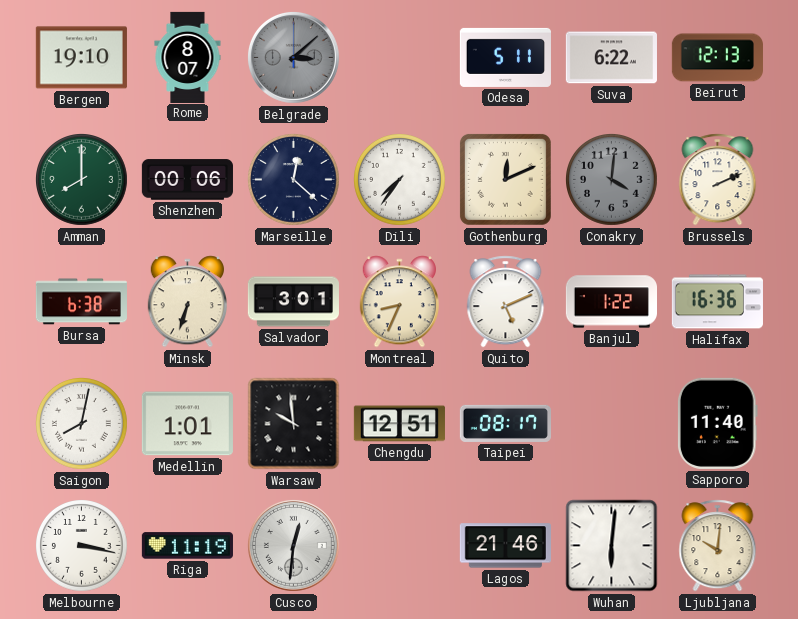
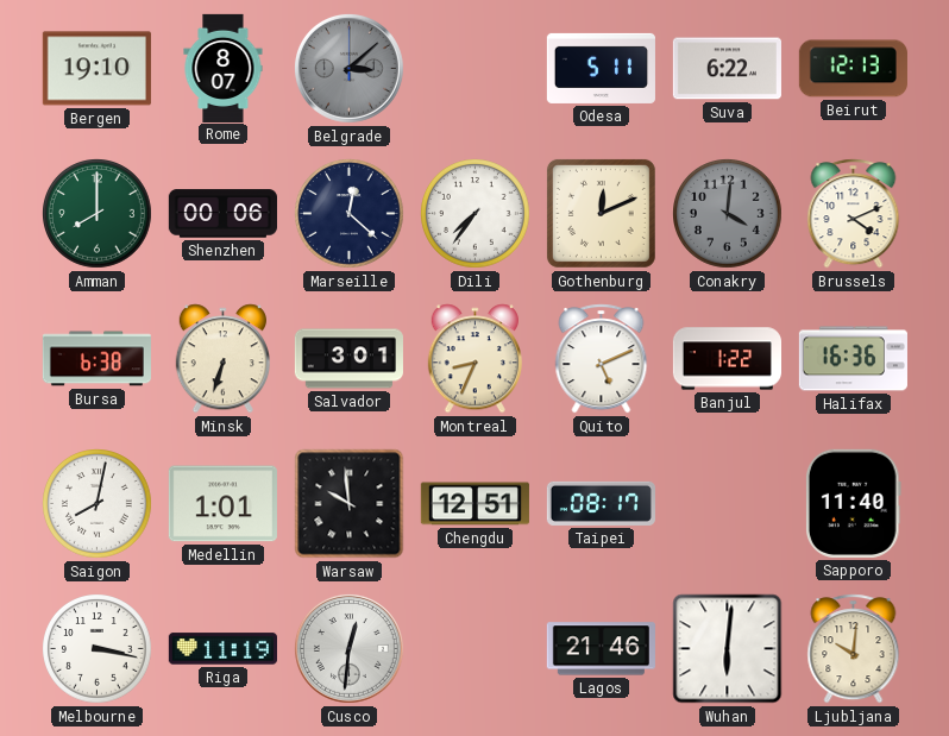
Brussels: 2:11 -> 4:11
